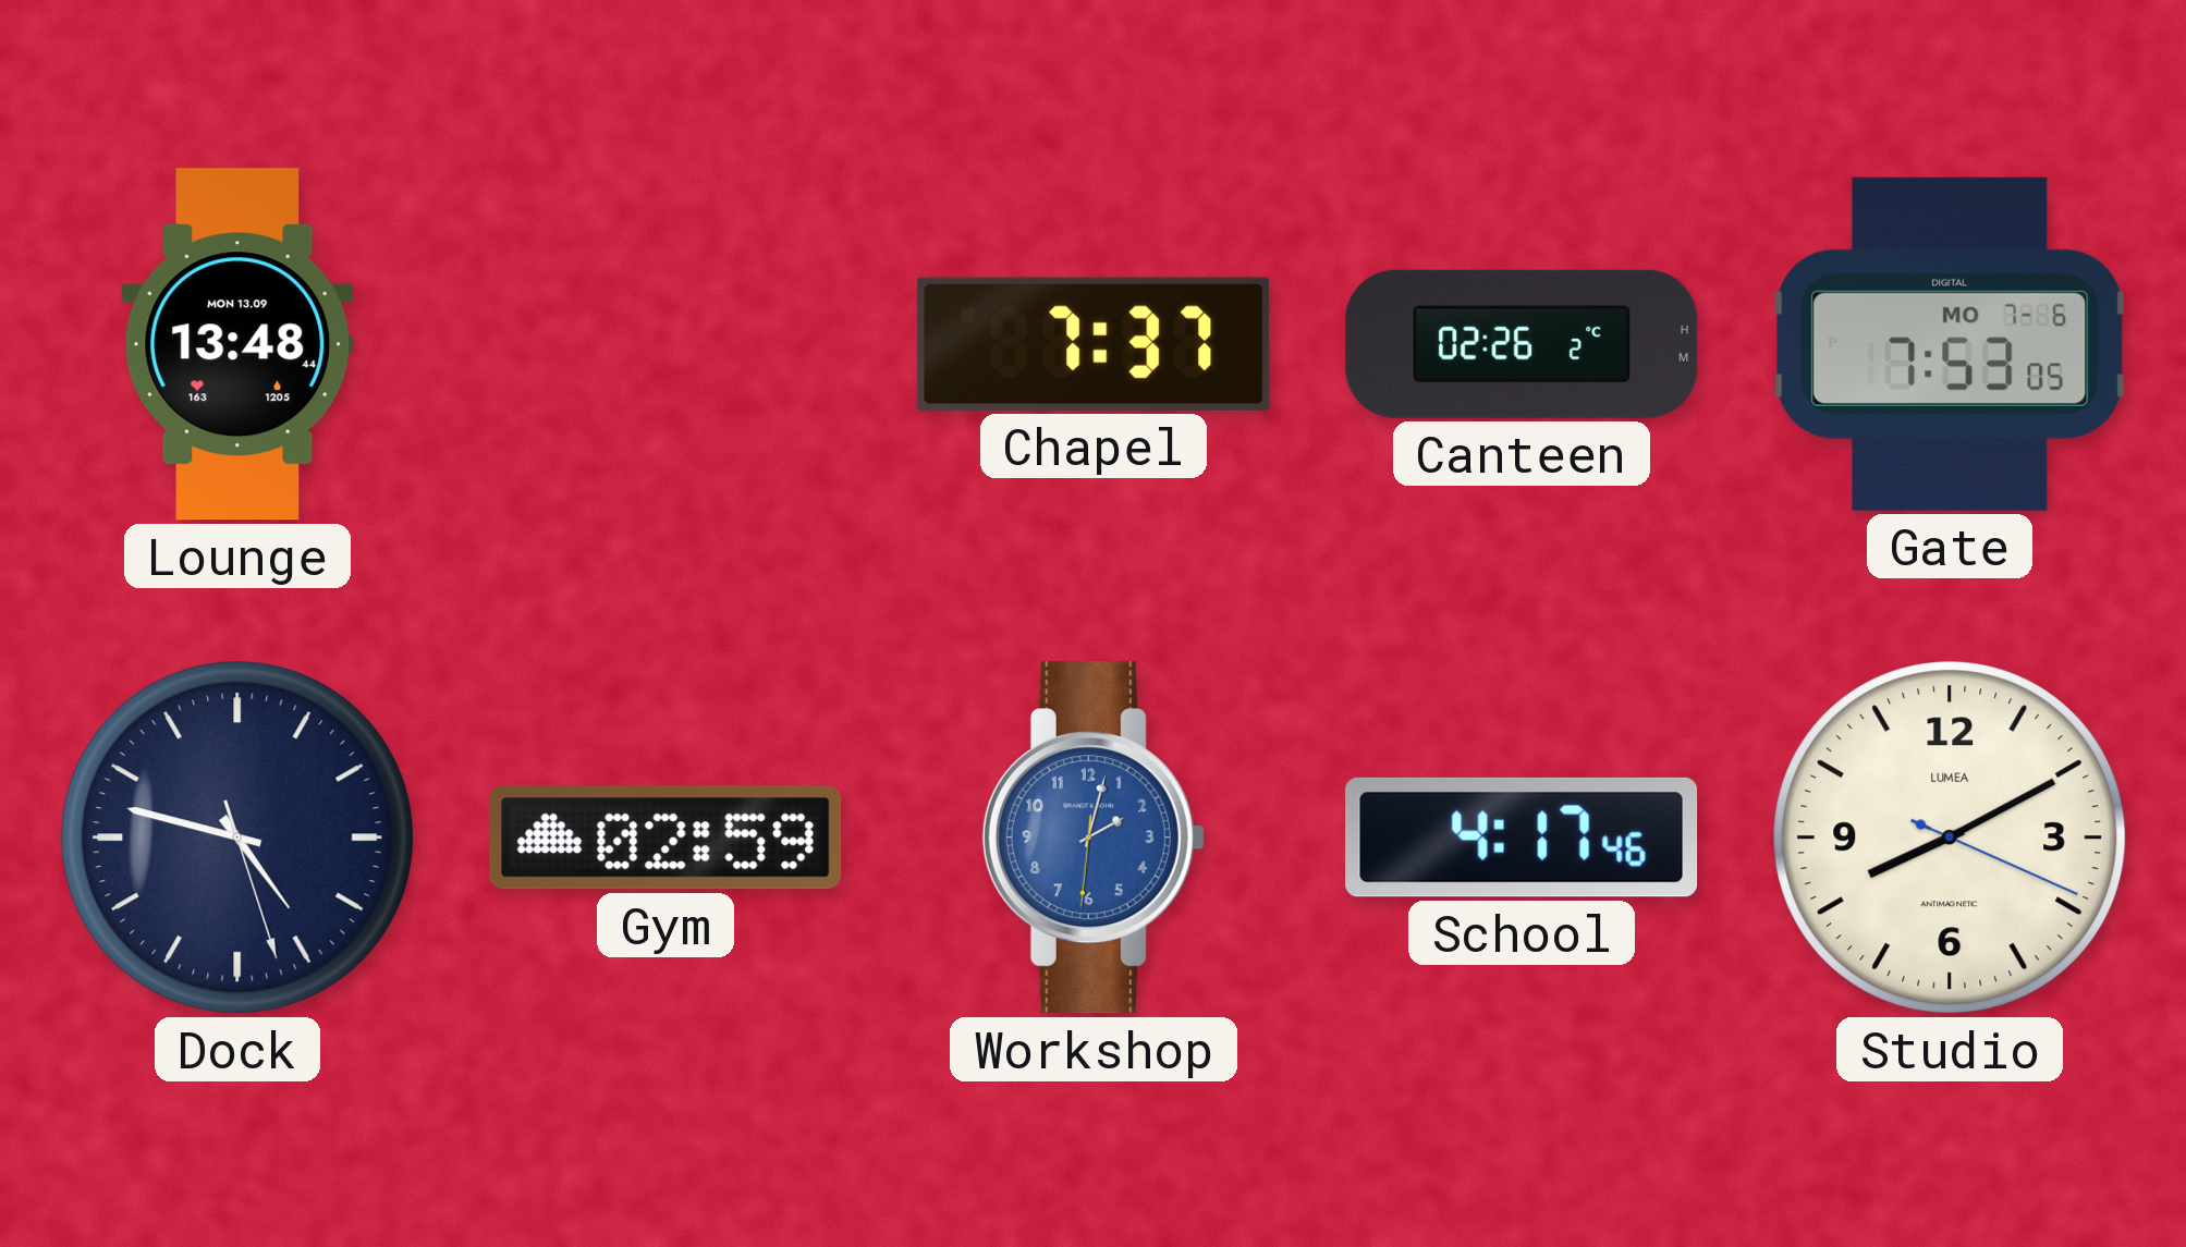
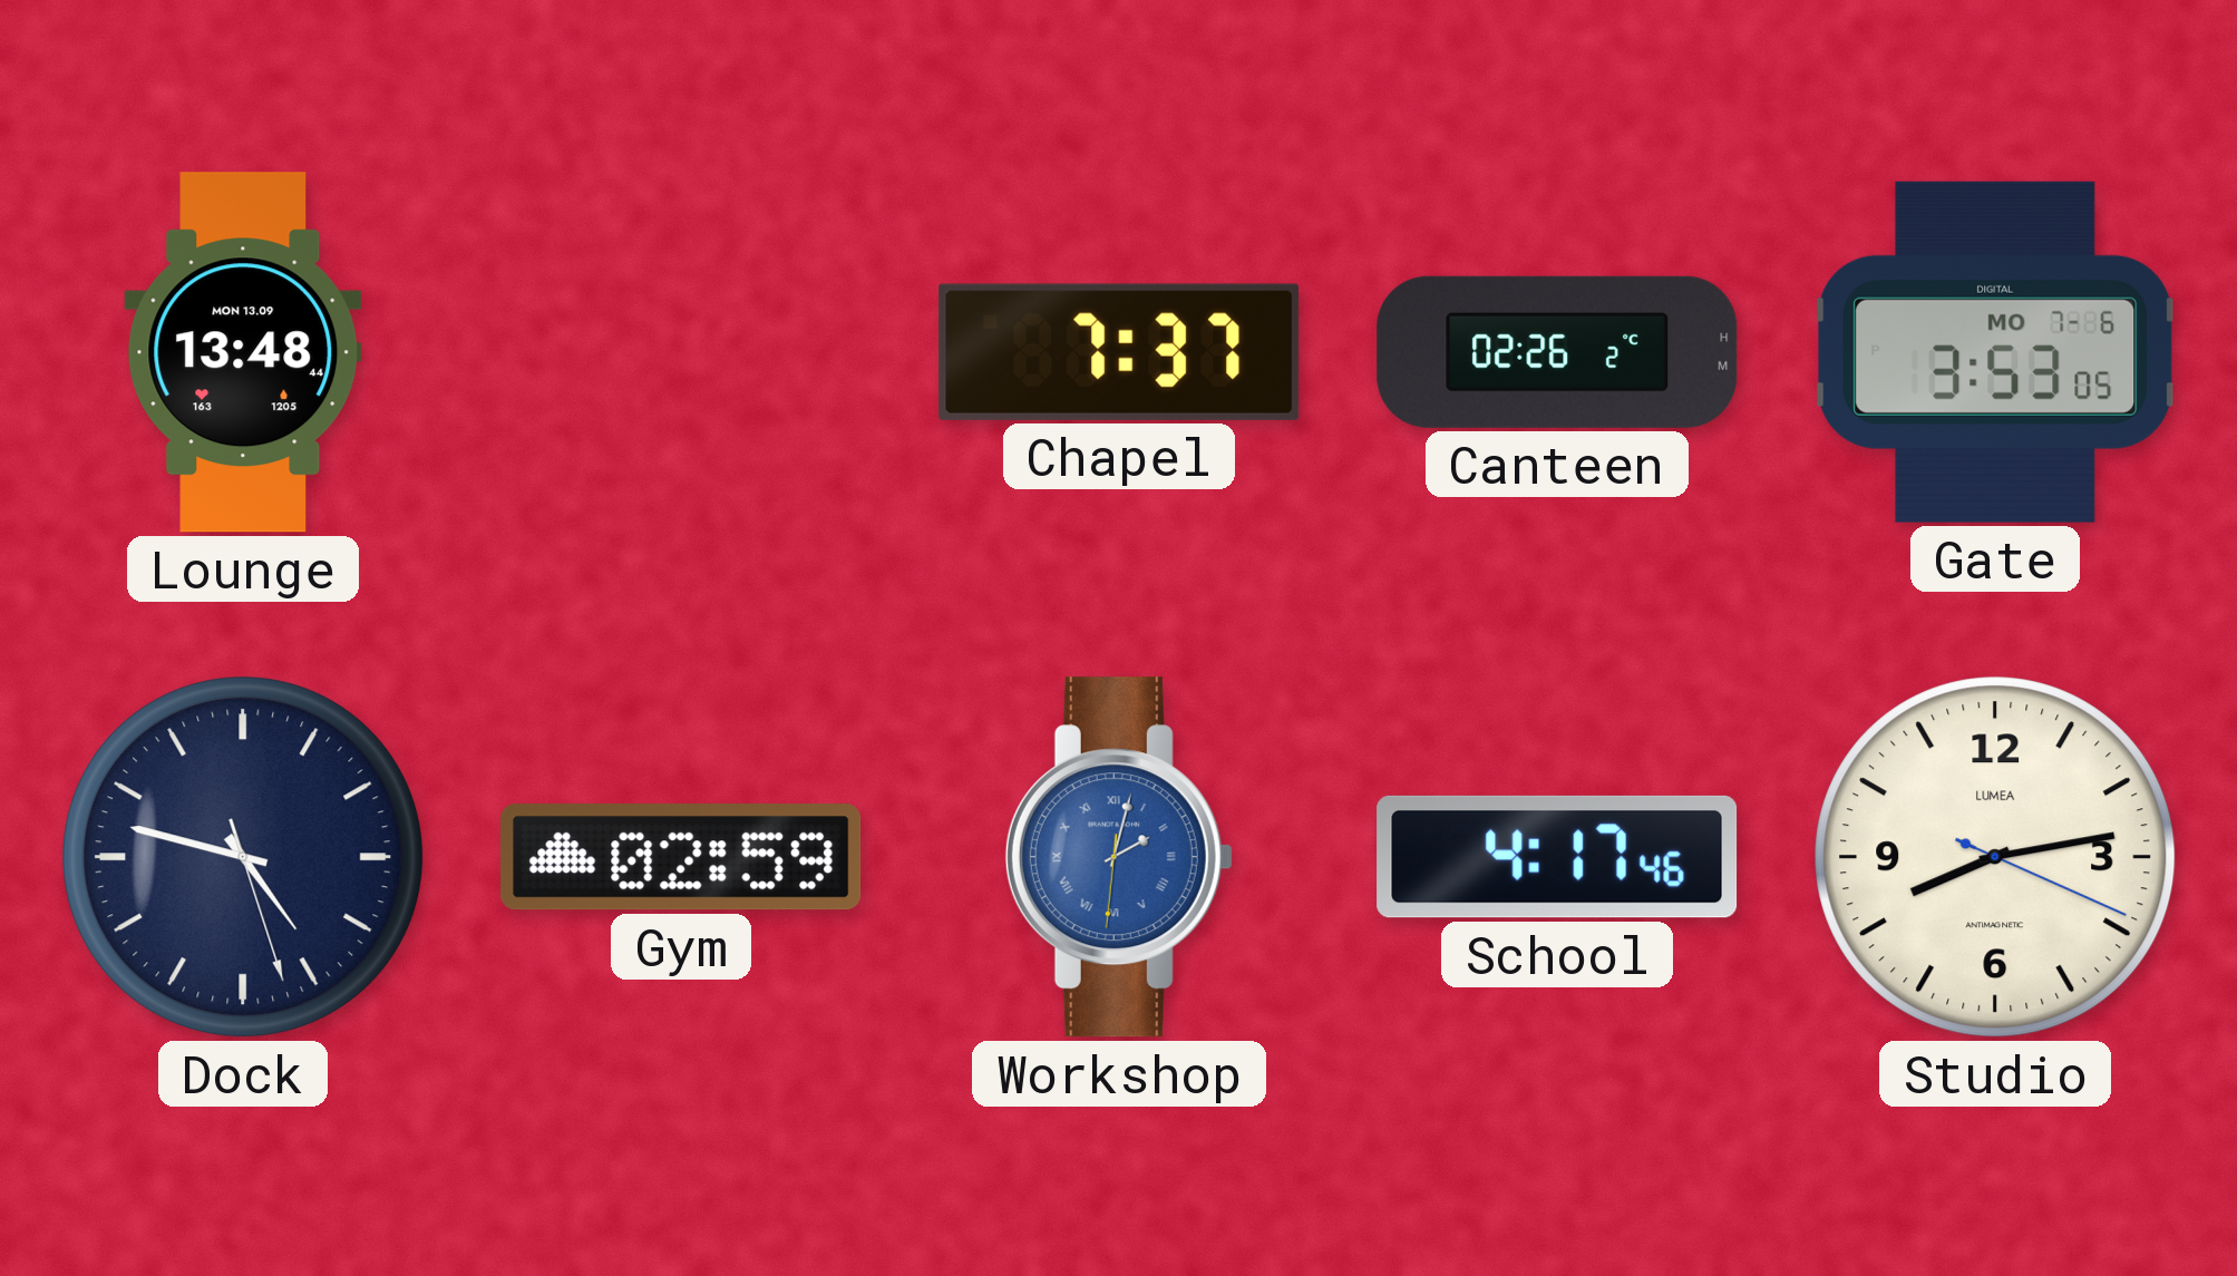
Gate: 7:53 -> 3:53
Workshop numerals: Arabic -> Roman
Studio: 8:10 -> 8:13
